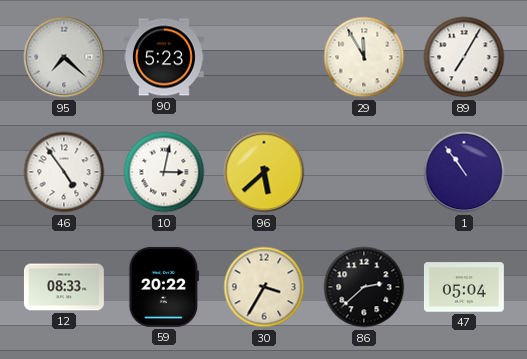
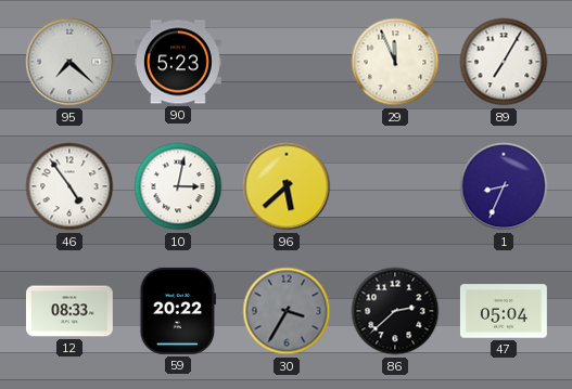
29: 11:55 -> 11:56
1: 10:54 -> 8:34
30 dial: cream -> grey
